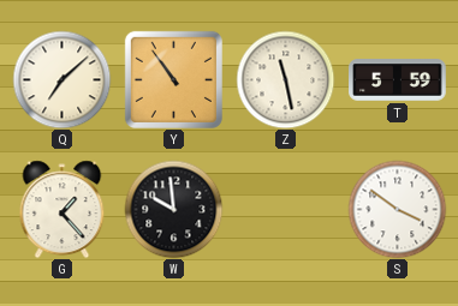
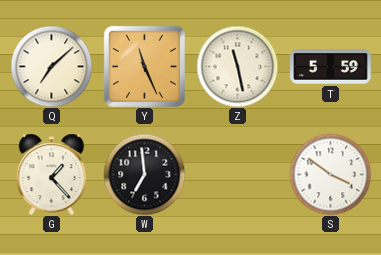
Y: 10:54 -> 11:26
W: 9:59 -> 6:59
